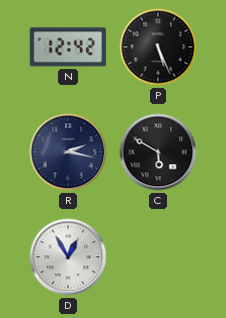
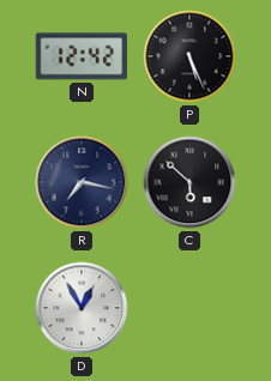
R: 2:17 -> 7:17
C: 5:50 -> 5:52
